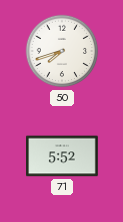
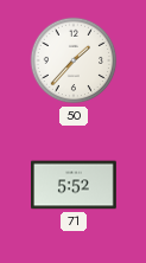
50: 7:42 -> 1:37
